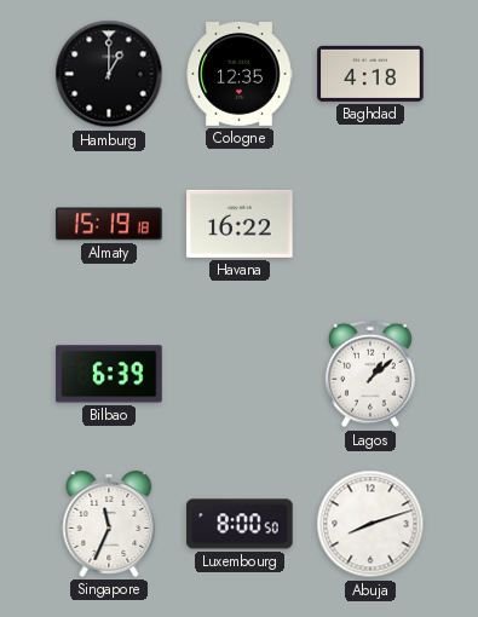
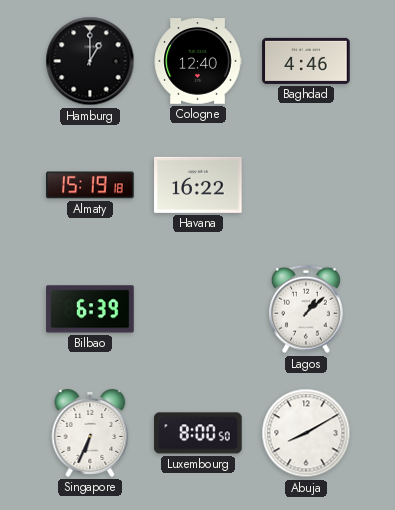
Cologne: 12:35 -> 12:40
Baghdad: 4:18 -> 4:46
Singapore: 11:34 -> 6:34
Abuja: 8:12 -> 8:10
